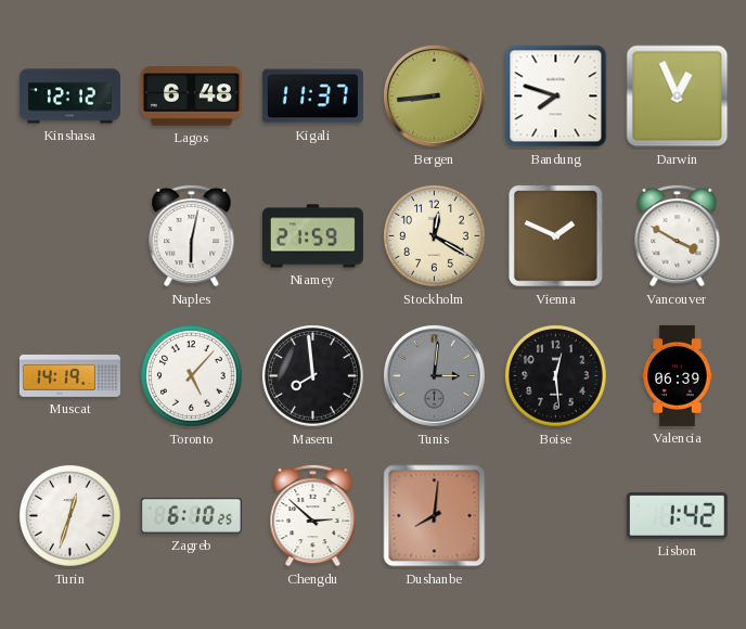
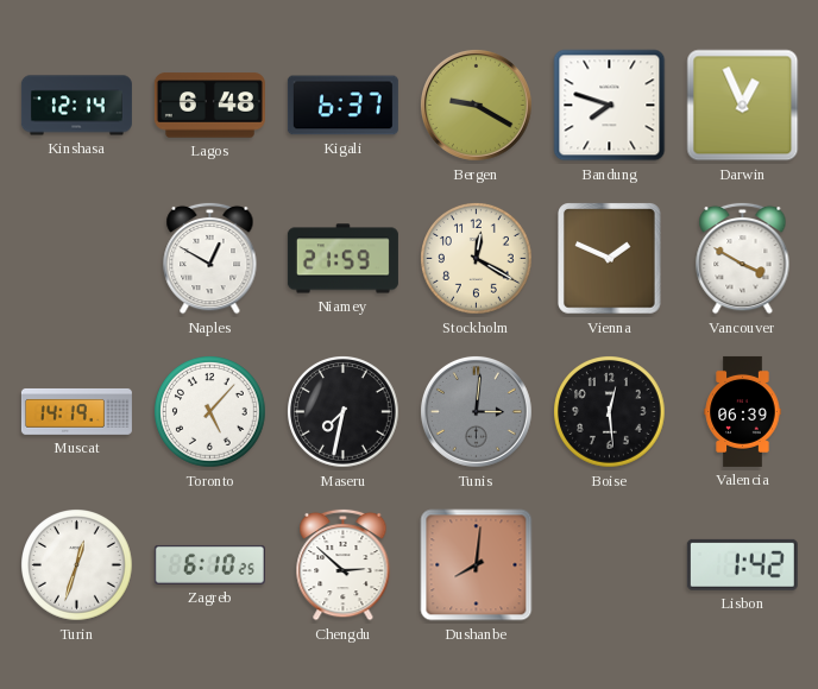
Kinshasa: 12:12 -> 12:14
Kigali: 11:37 -> 6:37
Bergen: 8:44 -> 9:20
Naples: 6:02 -> 12:50
Maseru: 7:59 -> 7:32
